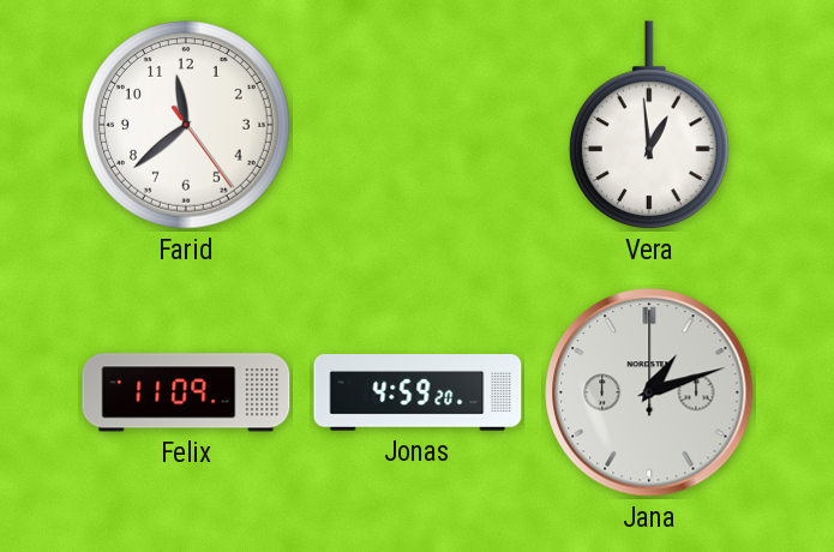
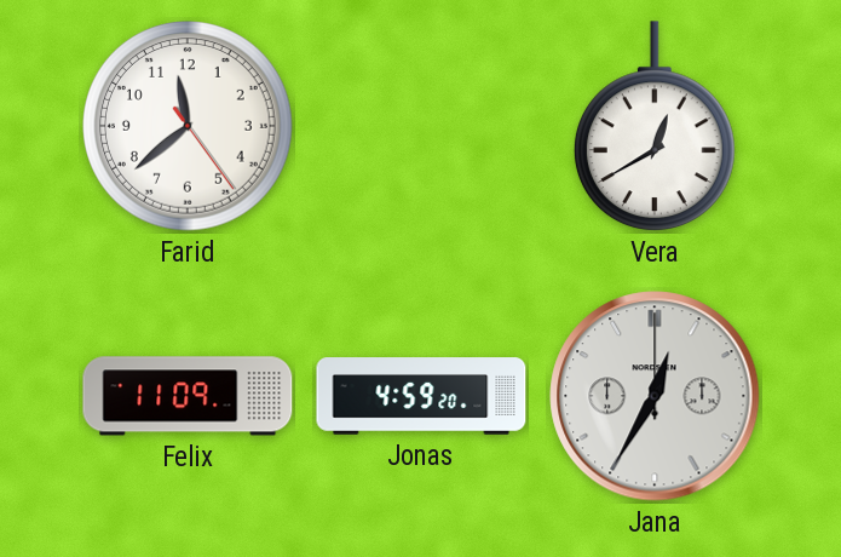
Vera: 12:59 -> 12:40
Jana: 1:12 -> 12:35
